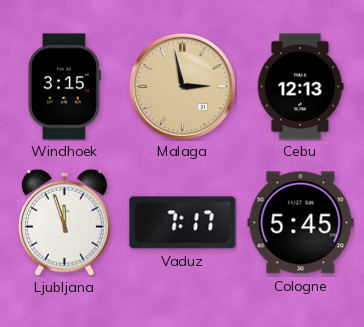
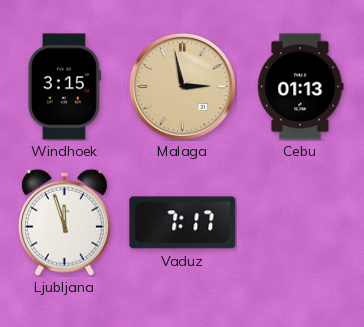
Cebu: 12:13 -> 01:13
Cologne: 5:45 -> none
